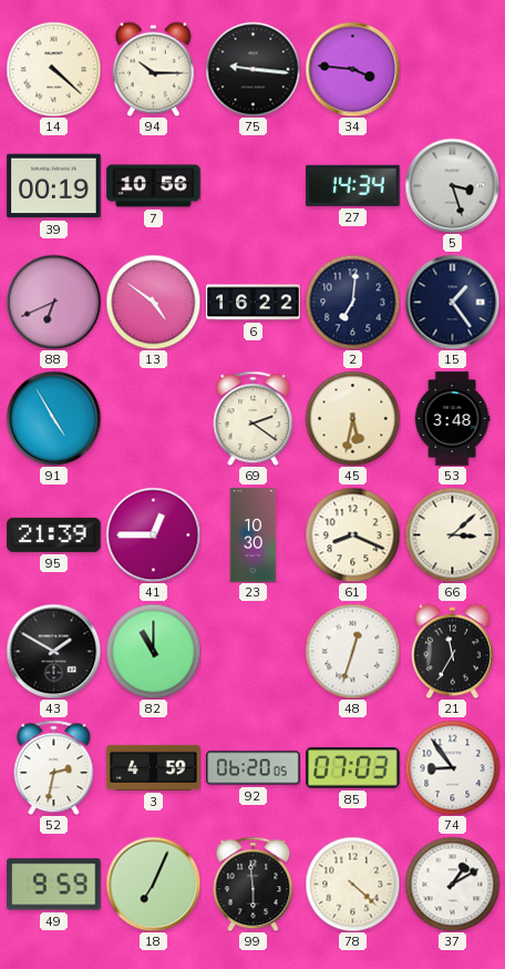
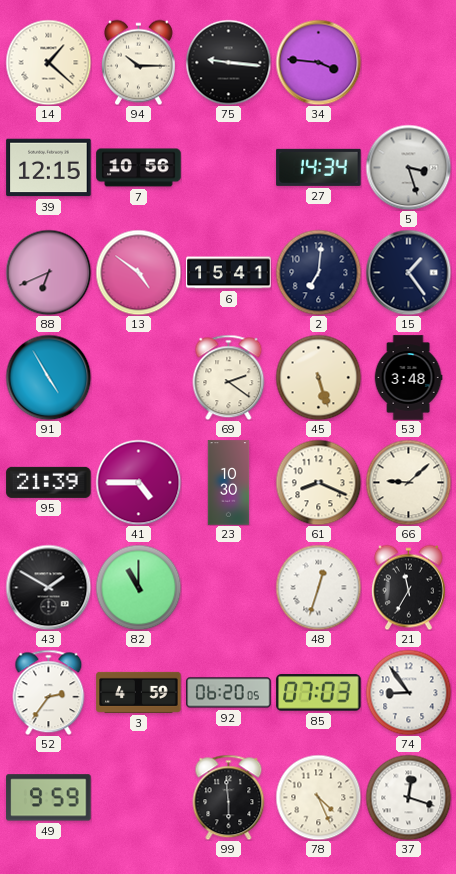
14: 4:22 -> 1:22
39: 00:19 -> 12:15
6: 16:22 -> 15:41
45: 5:32 -> 5:27
41: 12:45 -> 4:45
66: 3:08 -> 9:08
52: 2:32 -> 2:36
18: 7:04 -> none
78: 4:22 -> 4:26
37: 1:10 -> 12:18
